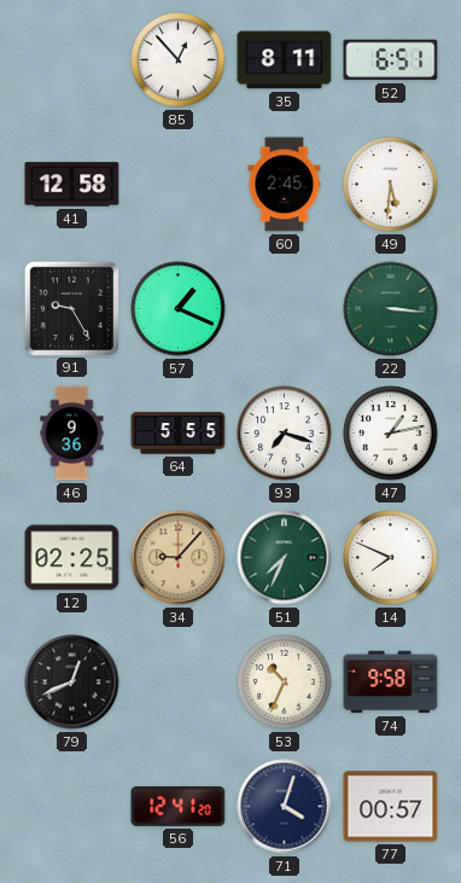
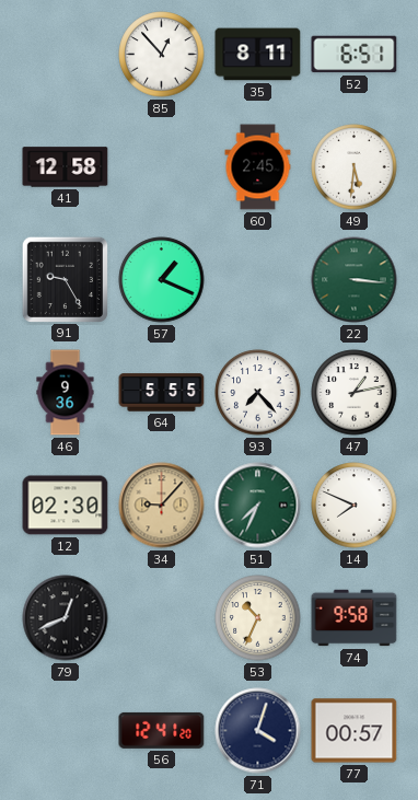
93: 7:18 -> 7:23
12: 02:25 -> 02:30
